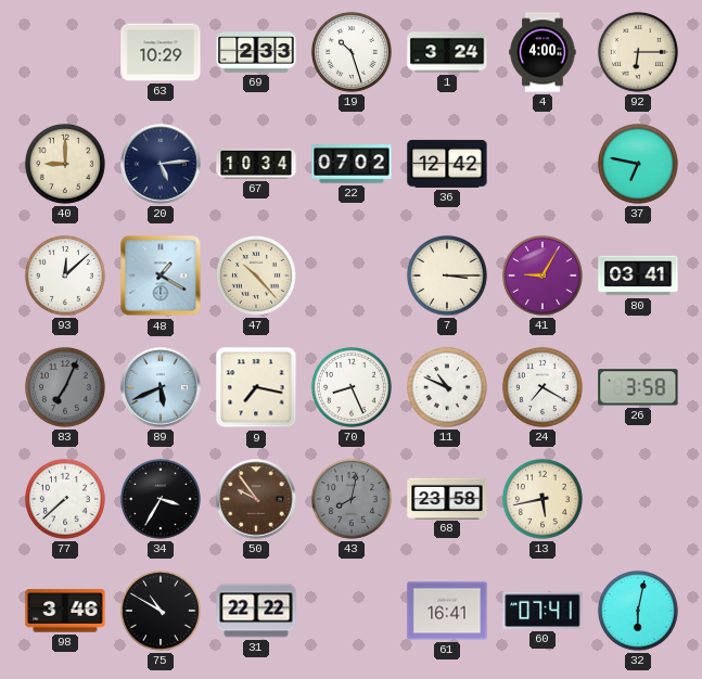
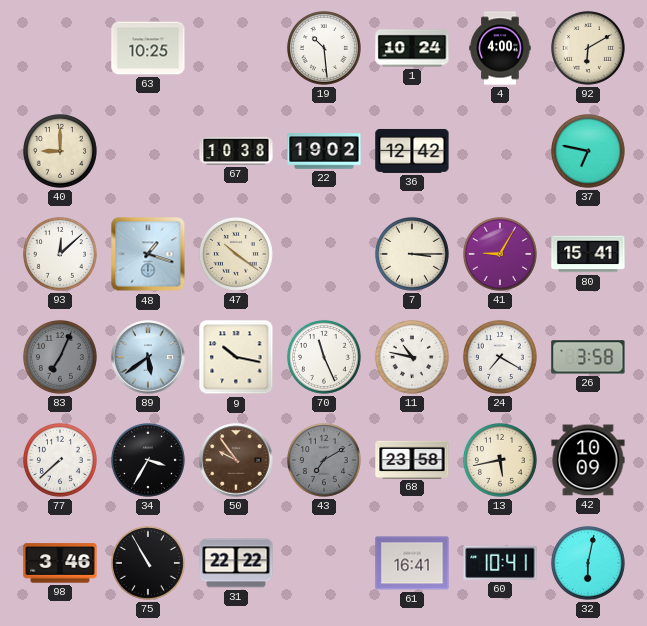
63: 10:29 -> 10:25
69: 2:33 -> none
19: 10:27 -> 10:29
1: 3:24 -> 10:24
92: 6:15 -> 6:10
20: 5:14 -> none
67: 10:34 -> 10:38
22: 07:02 -> 19:02
48: 1:20 -> 1:18
47: 10:23 -> 10:21
80: 03:41 -> 15:41
89: 5:41 -> 5:39
9: 7:17 -> 10:17
70: 8:26 -> 11:26
11: 10:49 -> 10:47
43: 8:02 -> 7:10
42: none -> 10:09
75: 10:50 -> 10:55
60: 07:41 -> 10:41
